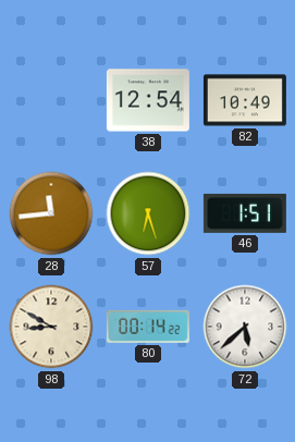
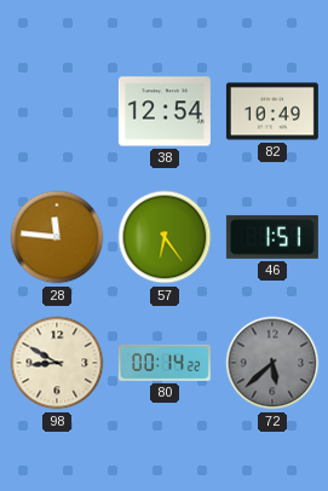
28: 11:44 -> 11:46
57: 6:27 -> 6:24
72 dial: white -> grey
